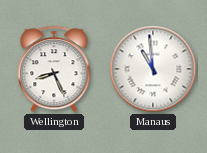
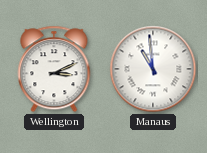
Wellington: 8:26 -> 3:11
